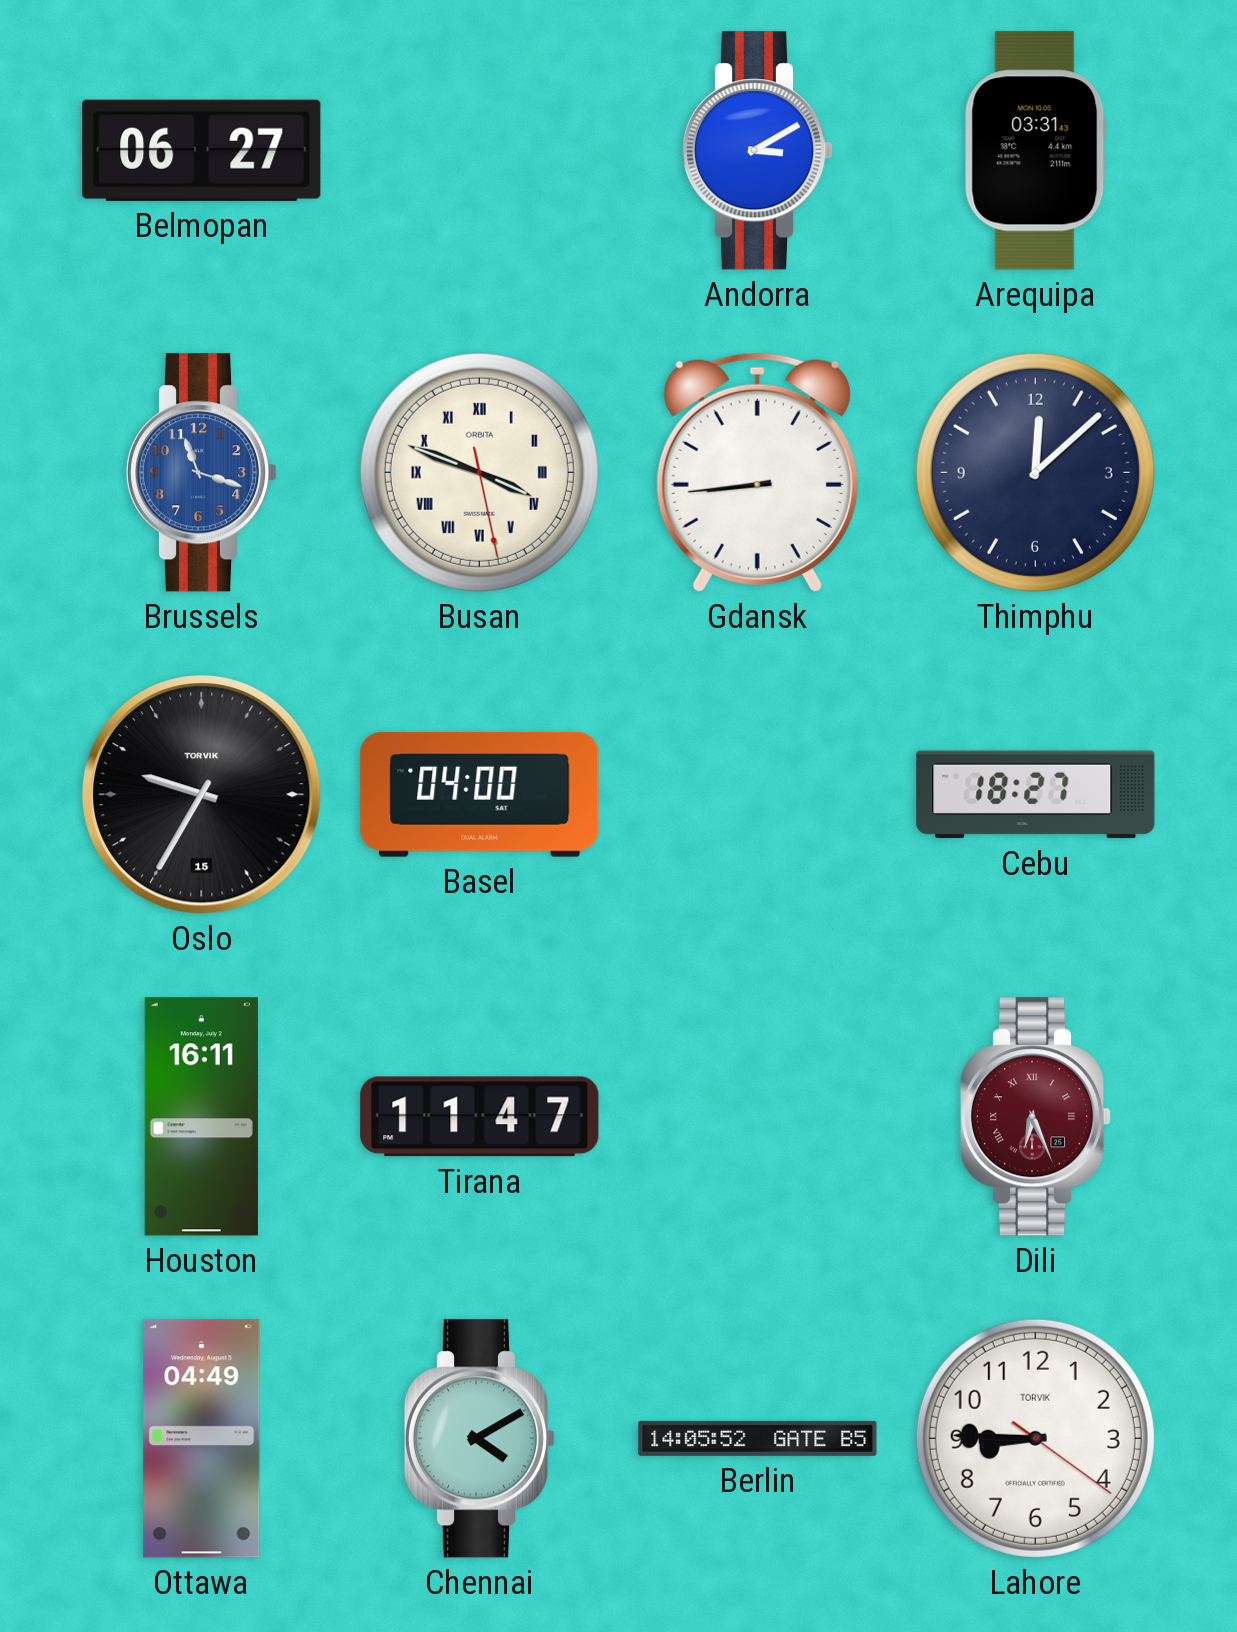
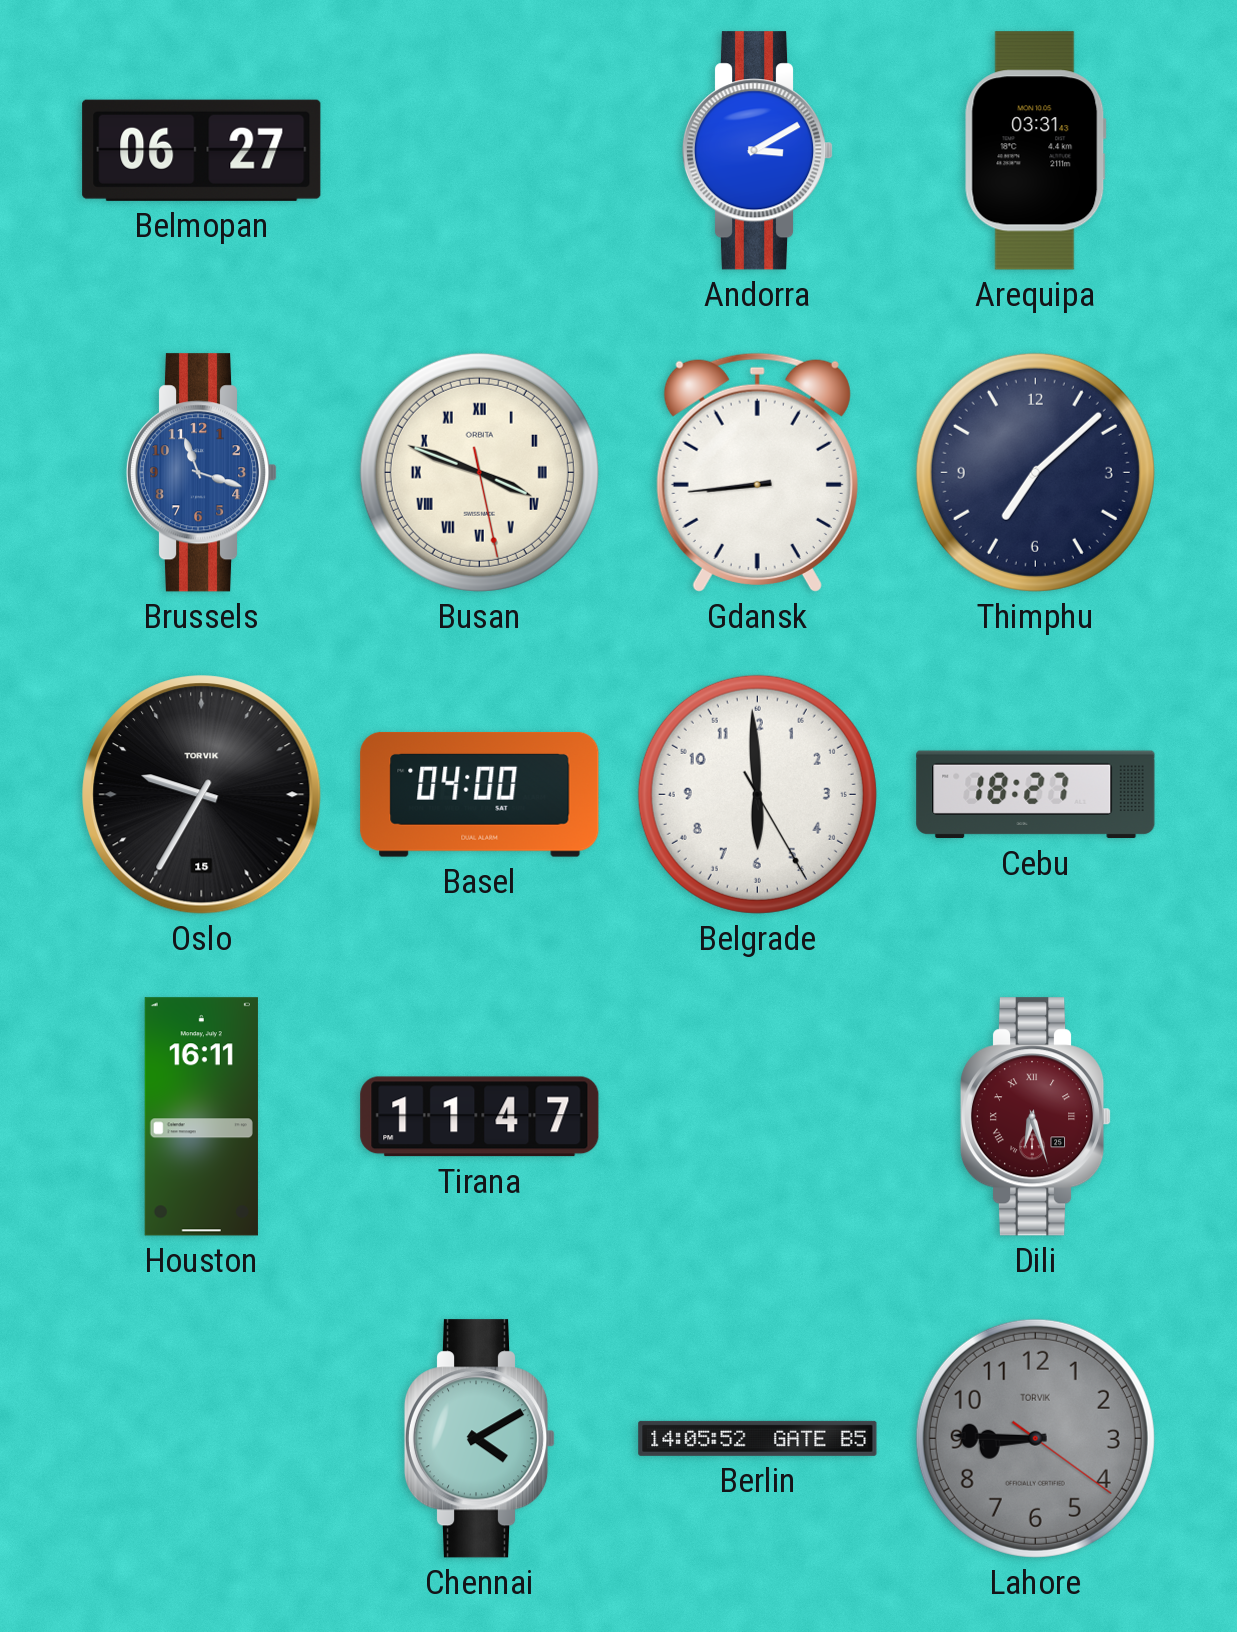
Thimphu: 12:08 -> 7:08
Belgrade: none -> 5:59
Dili: 6:26 -> 6:27
Ottawa: 04:49 -> none
Lahore dial: white -> grey
